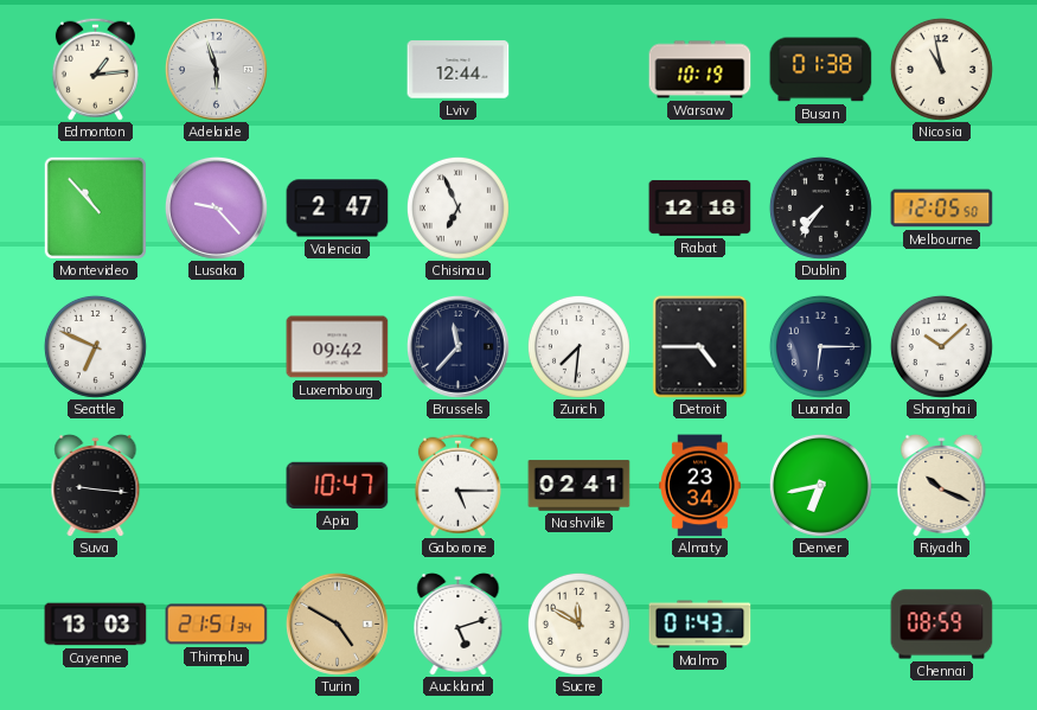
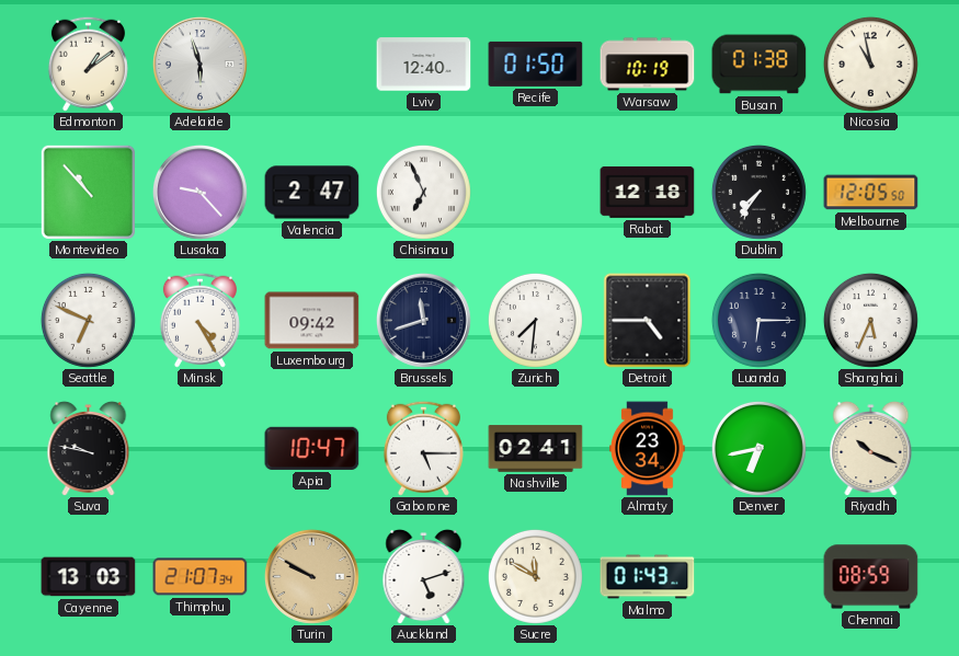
Edmonton: 1:14 -> 1:09
Lviv: 12:44 -> 12:40
Recife: none -> 01:50
Minsk: none -> 4:25
Brussels: 11:37 -> 11:42
Shanghai: 10:08 -> 5:34
Suva: 9:16 -> 9:47
Thimphu: 21:51 -> 21:07
Turin: 4:50 -> 9:50
